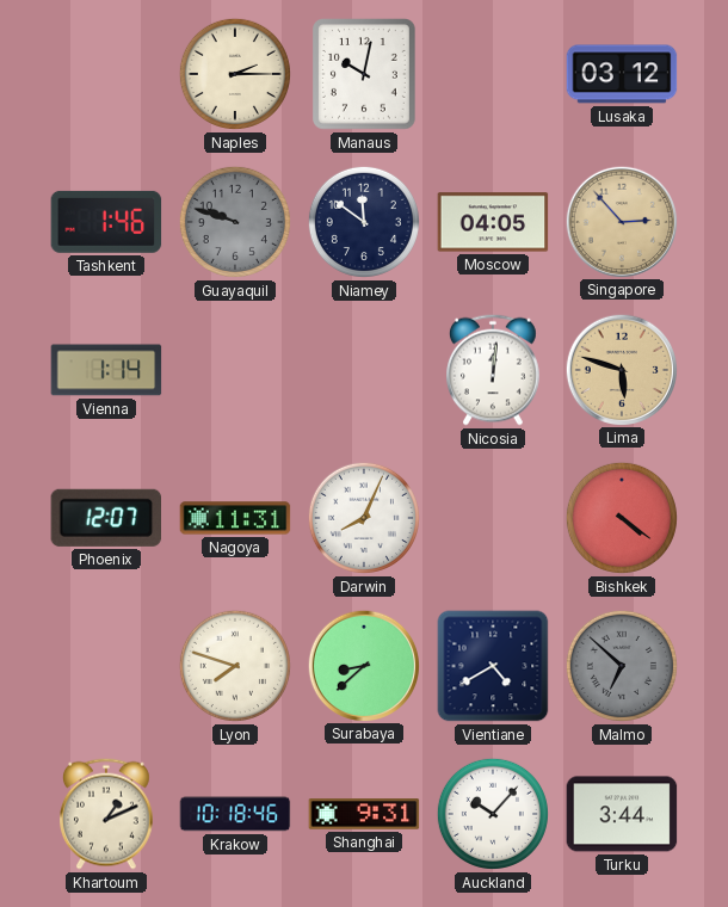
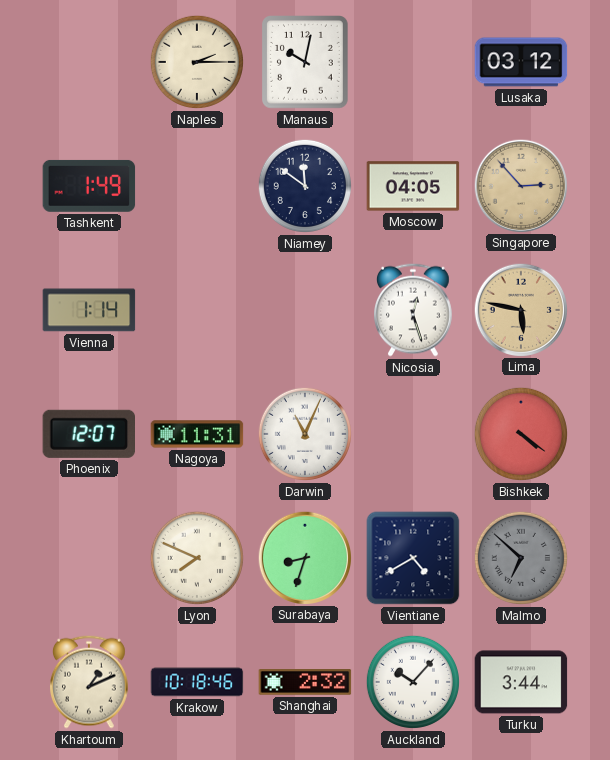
Tashkent: 1:46 -> 1:49
Guayaquil: 9:48 -> none
Nicosia: 12:01 -> 12:27
Lima: 5:48 -> 5:47
Darwin: 8:04 -> 11:04
Lyon: 7:48 -> 7:49
Surabaya: 8:38 -> 8:33
Shanghai: 9:31 -> 2:32
